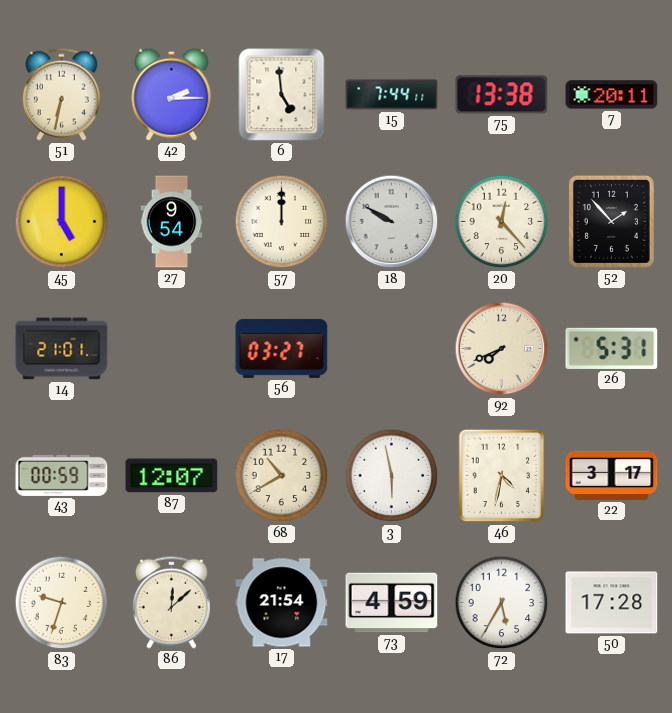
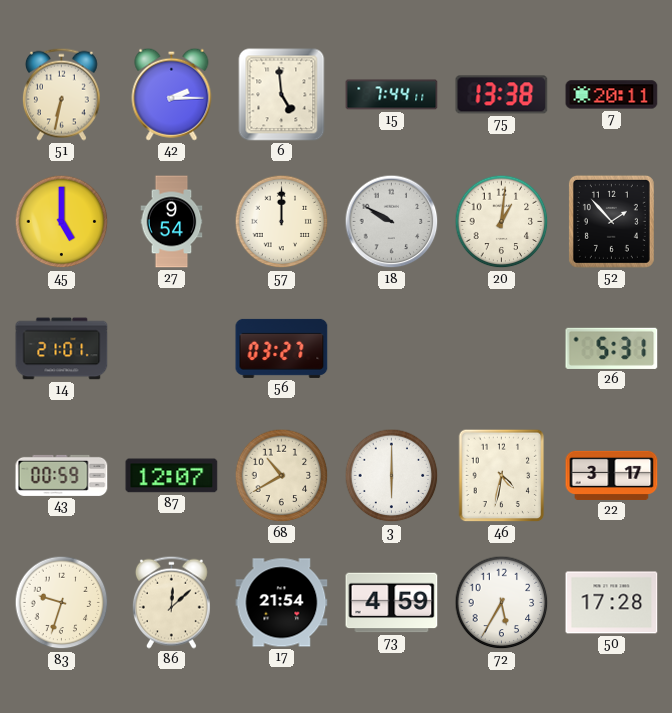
20: 12:23 -> 1:01
92: 7:41 -> none
3: 5:58 -> 6:00
